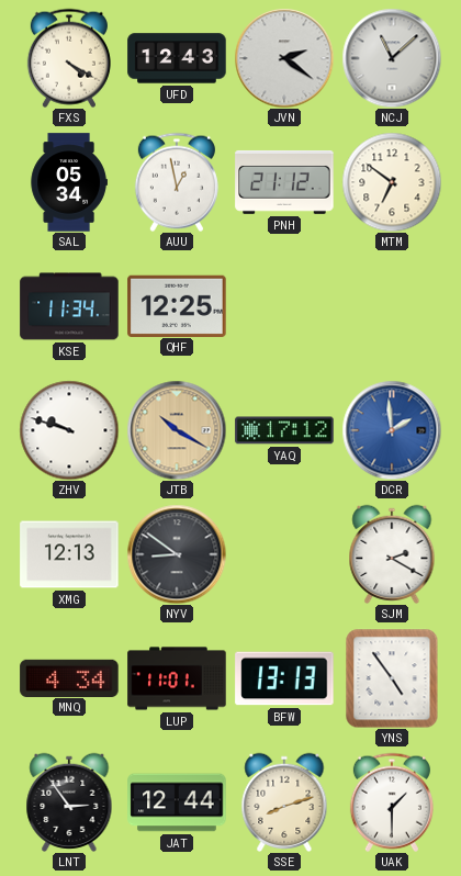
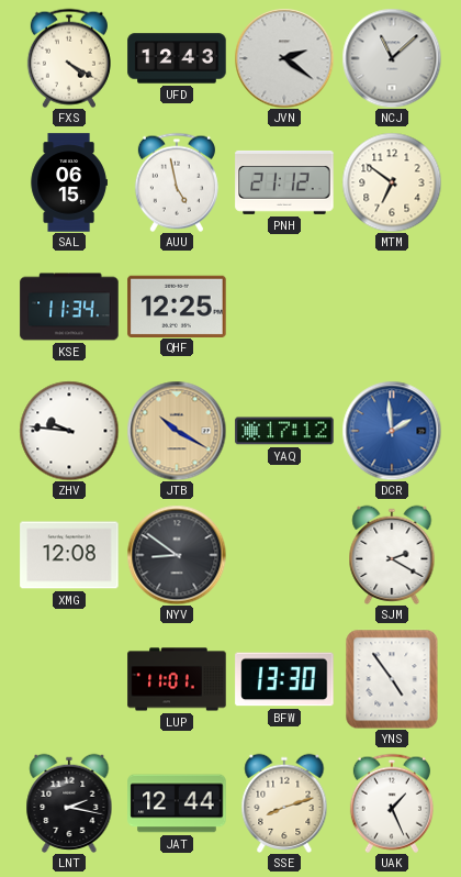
SAL: 05:34 -> 06:15
AUU: 12:58 -> 4:58
ZHV: 9:48 -> 9:46
XMG: 12:13 -> 12:08
MNQ: 4:34 -> none
BFW: 13:13 -> 13:30
LNT: 2:54 -> 2:17
UAK: 1:30 -> 1:26
